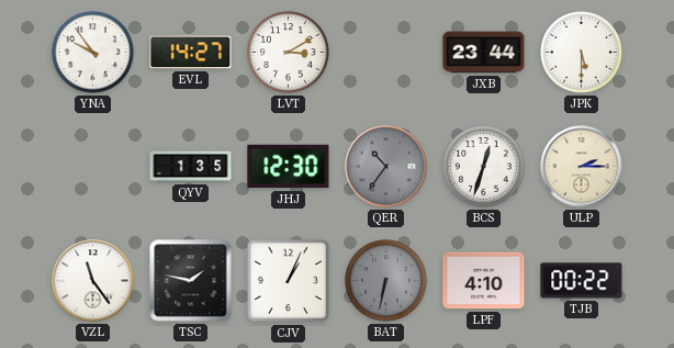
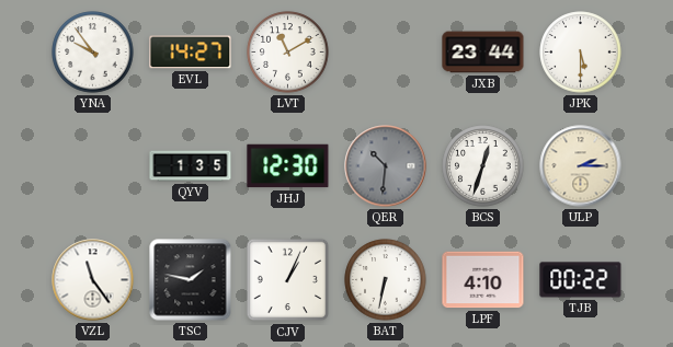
LVT: 3:10 -> 11:10
QER: 10:36 -> 10:31
BAT dial: grey -> white
